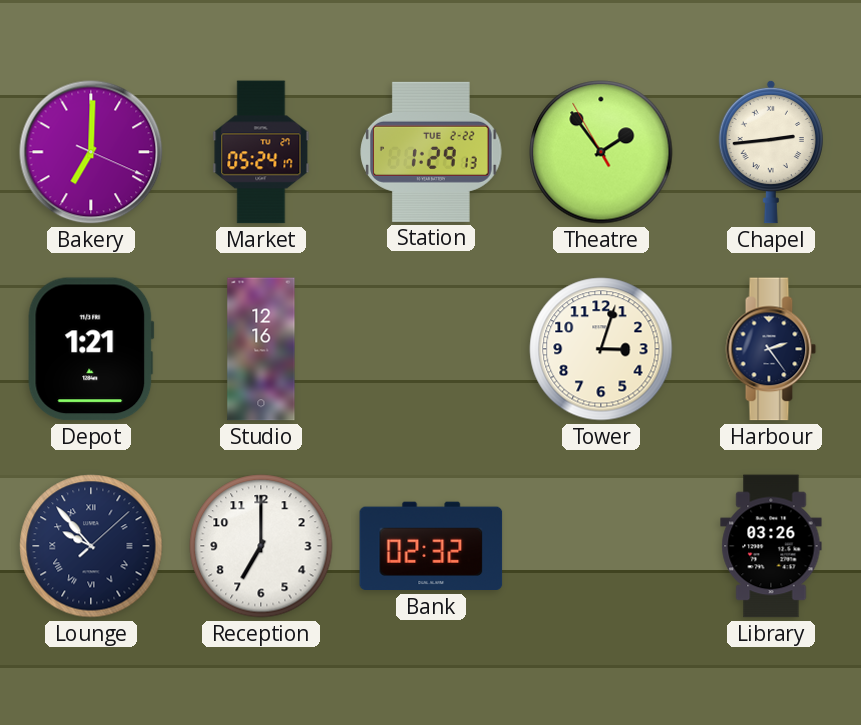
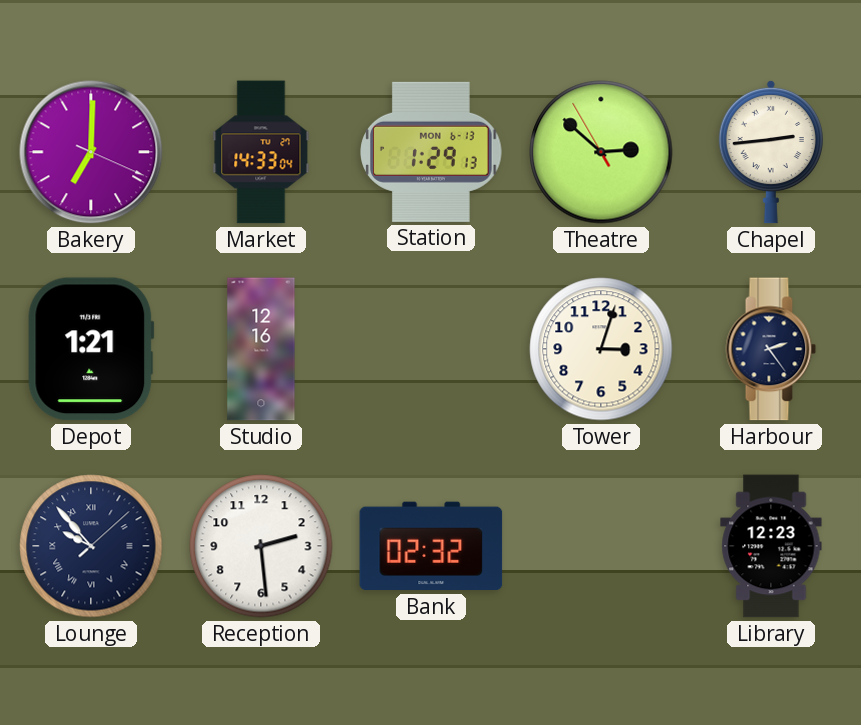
Market: 05:24 -> 14:33
Station date: TUE 2-22 -> MON 6-13
Theatre: 1:53 -> 2:51
Reception: 7:00 -> 2:29
Library: 03:26 -> 12:23
